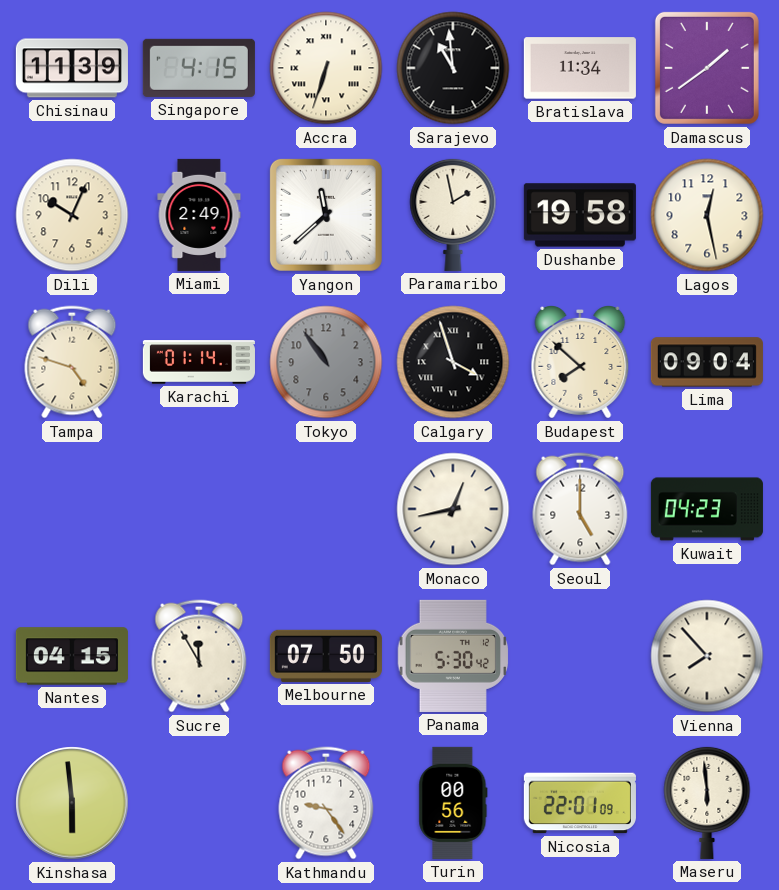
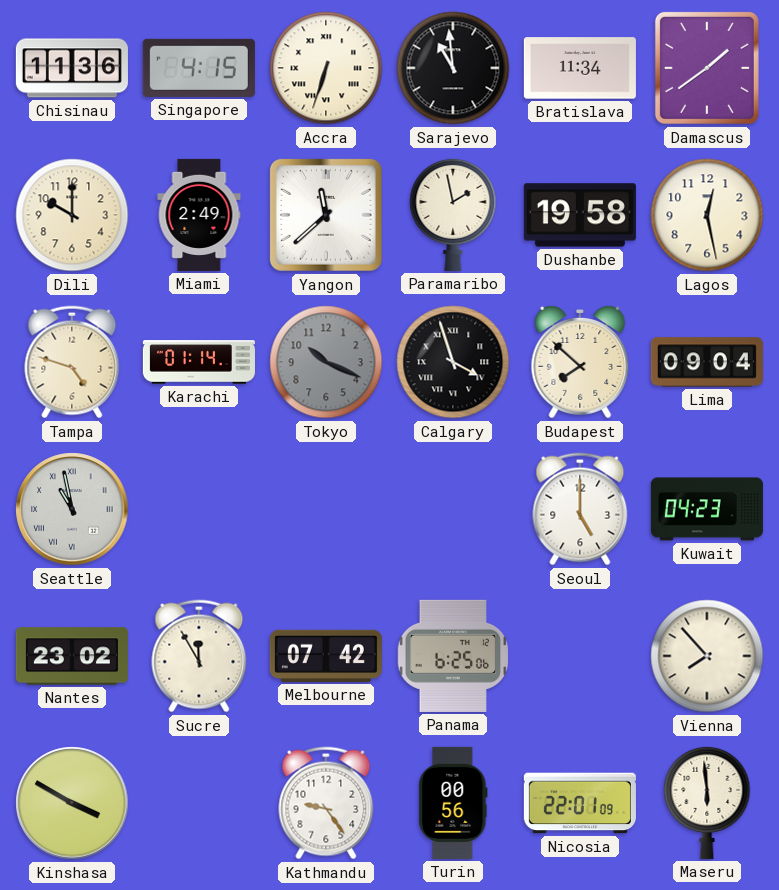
Chisinau: 11:39 -> 11:36
Dili: 10:04 -> 10:00
Tokyo: 10:54 -> 10:19
Seattle: none -> 10:58
Monaco: 12:43 -> none
Nantes: 04:15 -> 23:02
Melbourne: 07:50 -> 07:42
Panama: 5:30 -> 6:25
Kinshasa: 5:59 -> 3:50
